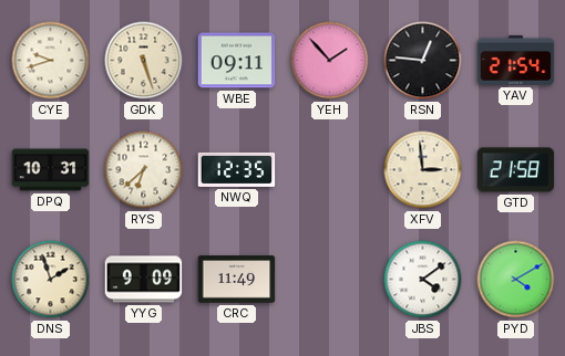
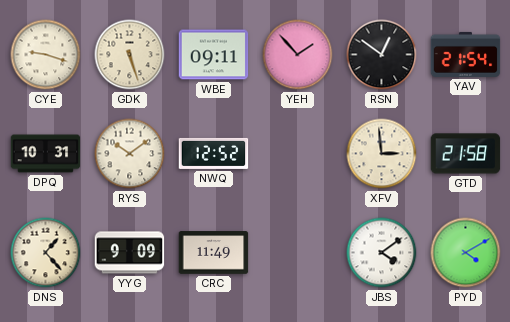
CYE: 9:42 -> 9:18
RSN: 12:46 -> 12:51
RYS: 6:38 -> 10:09
NWQ: 12:35 -> 12:52
DNS: 1:57 -> 1:23
